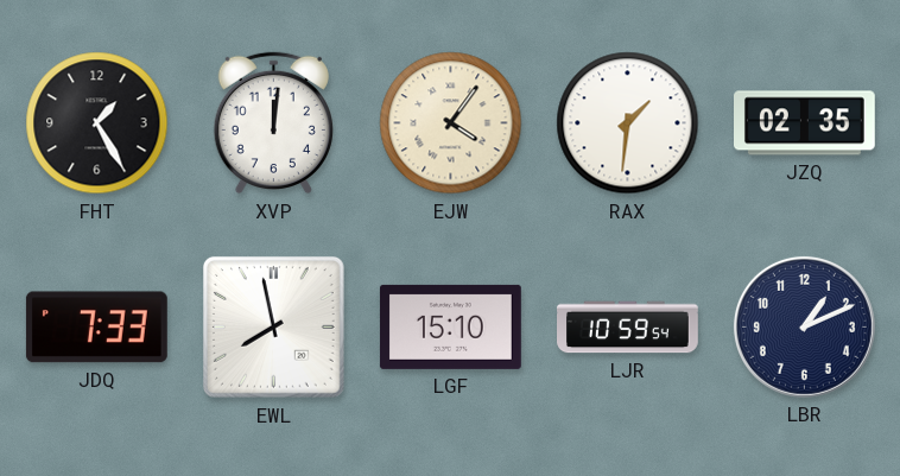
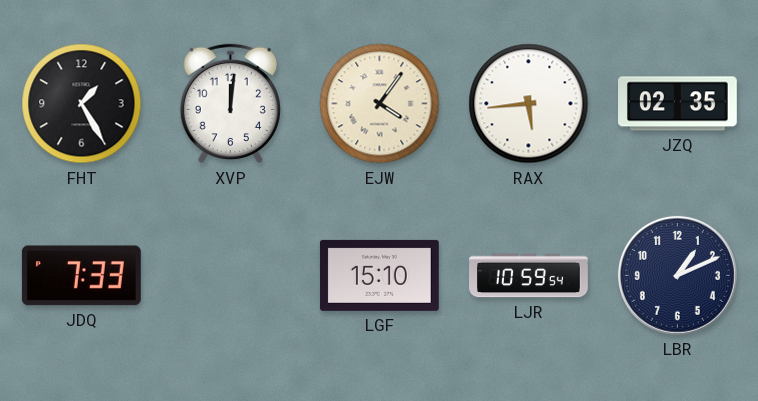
RAX: 1:31 -> 5:44
EWL: 7:58 -> none
